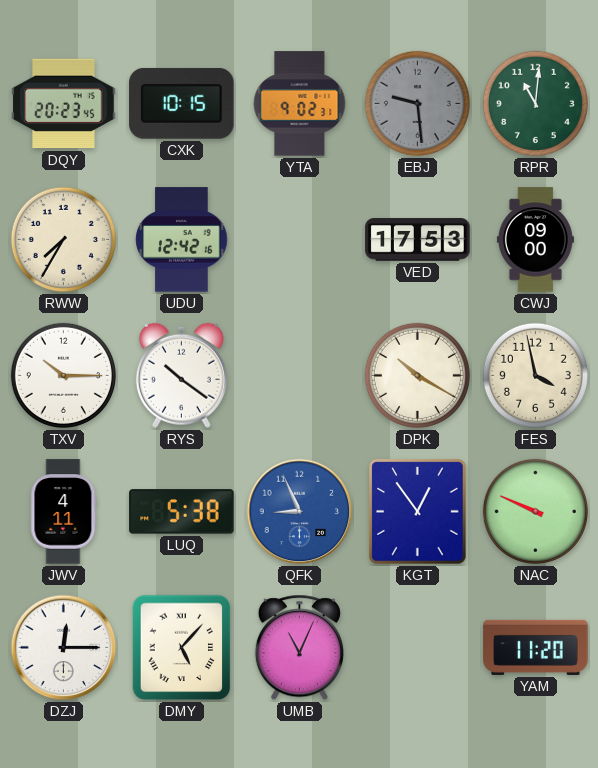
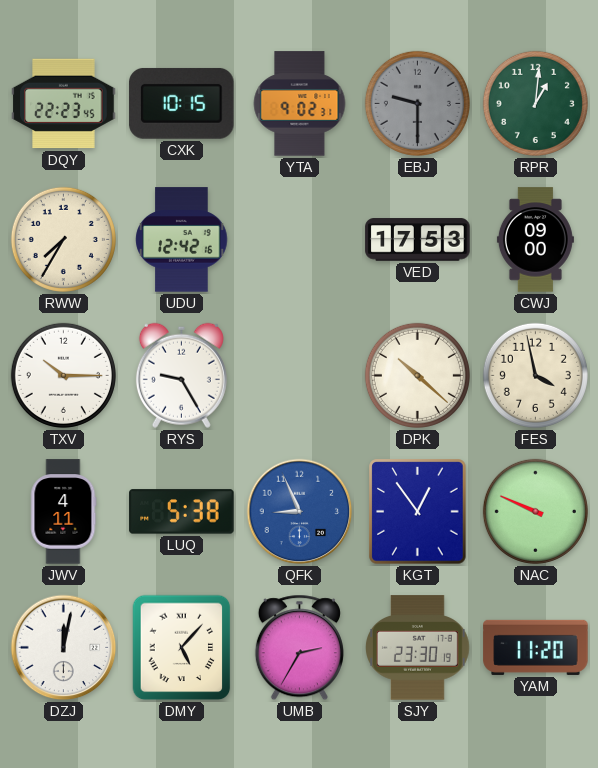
DQY: 20:23 -> 22:23
EBJ: 9:29 -> 9:30
RPR: 11:01 -> 1:01
RYS: 10:21 -> 9:25
DPK: 10:20 -> 10:22
DZJ: 12:15 -> 12:02
UMB: 11:04 -> 2:35
SJY: none -> 23:30
